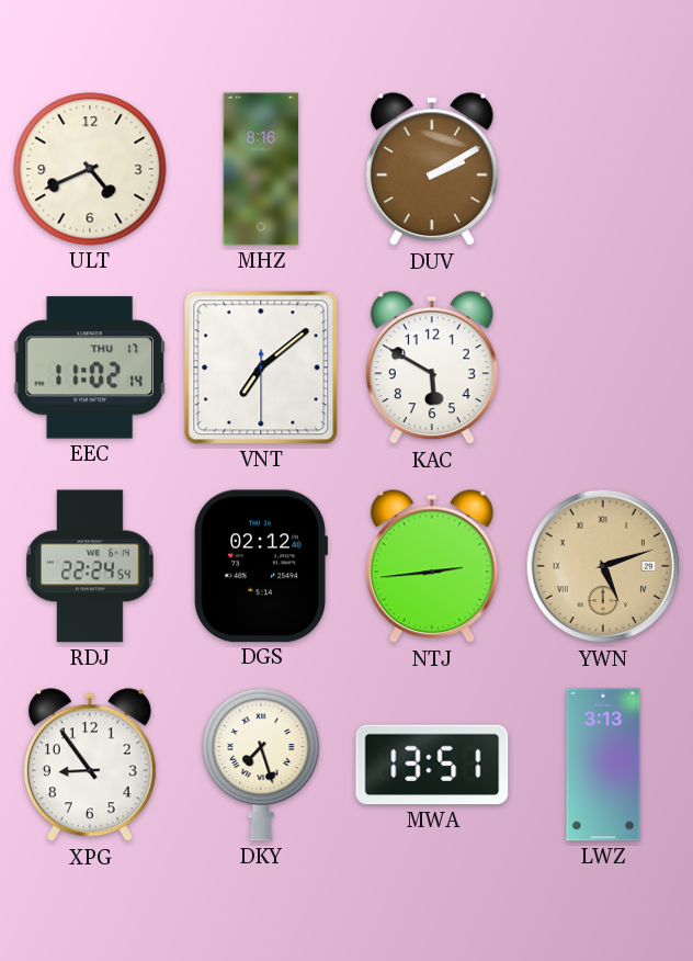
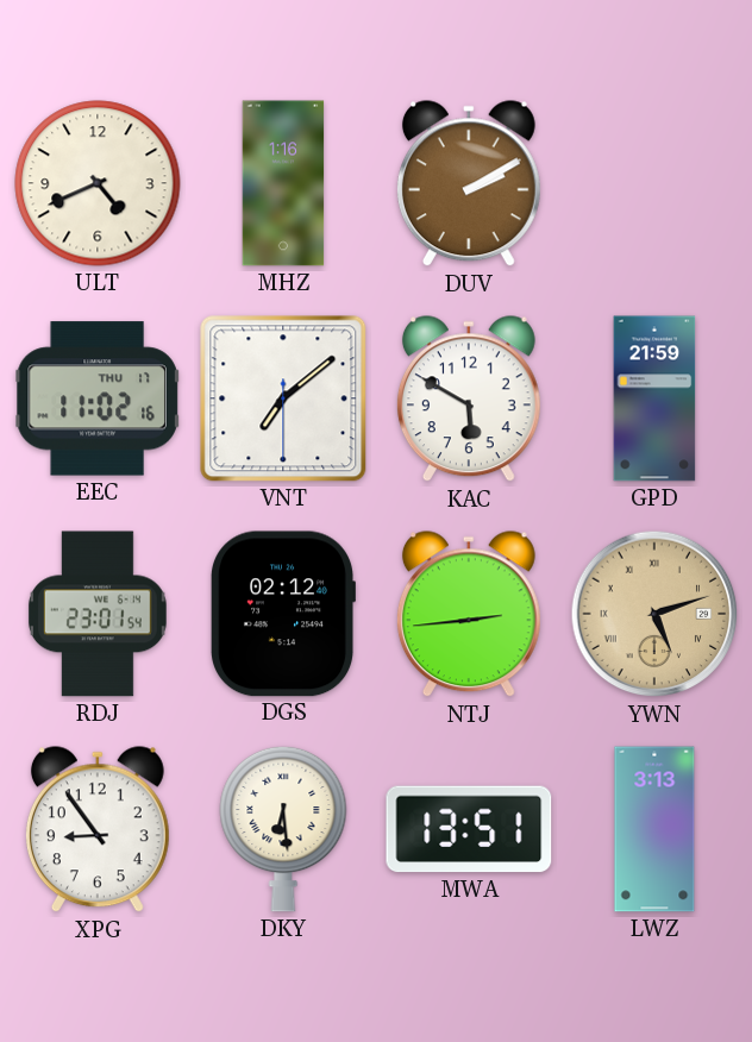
MHZ: 8:16 -> 1:16
EEC: 11:02:14 -> 11:02:16
GPD: none -> 21:59
RDJ: 22:24 -> 23:01
DKY: 7:27 -> 6:29
